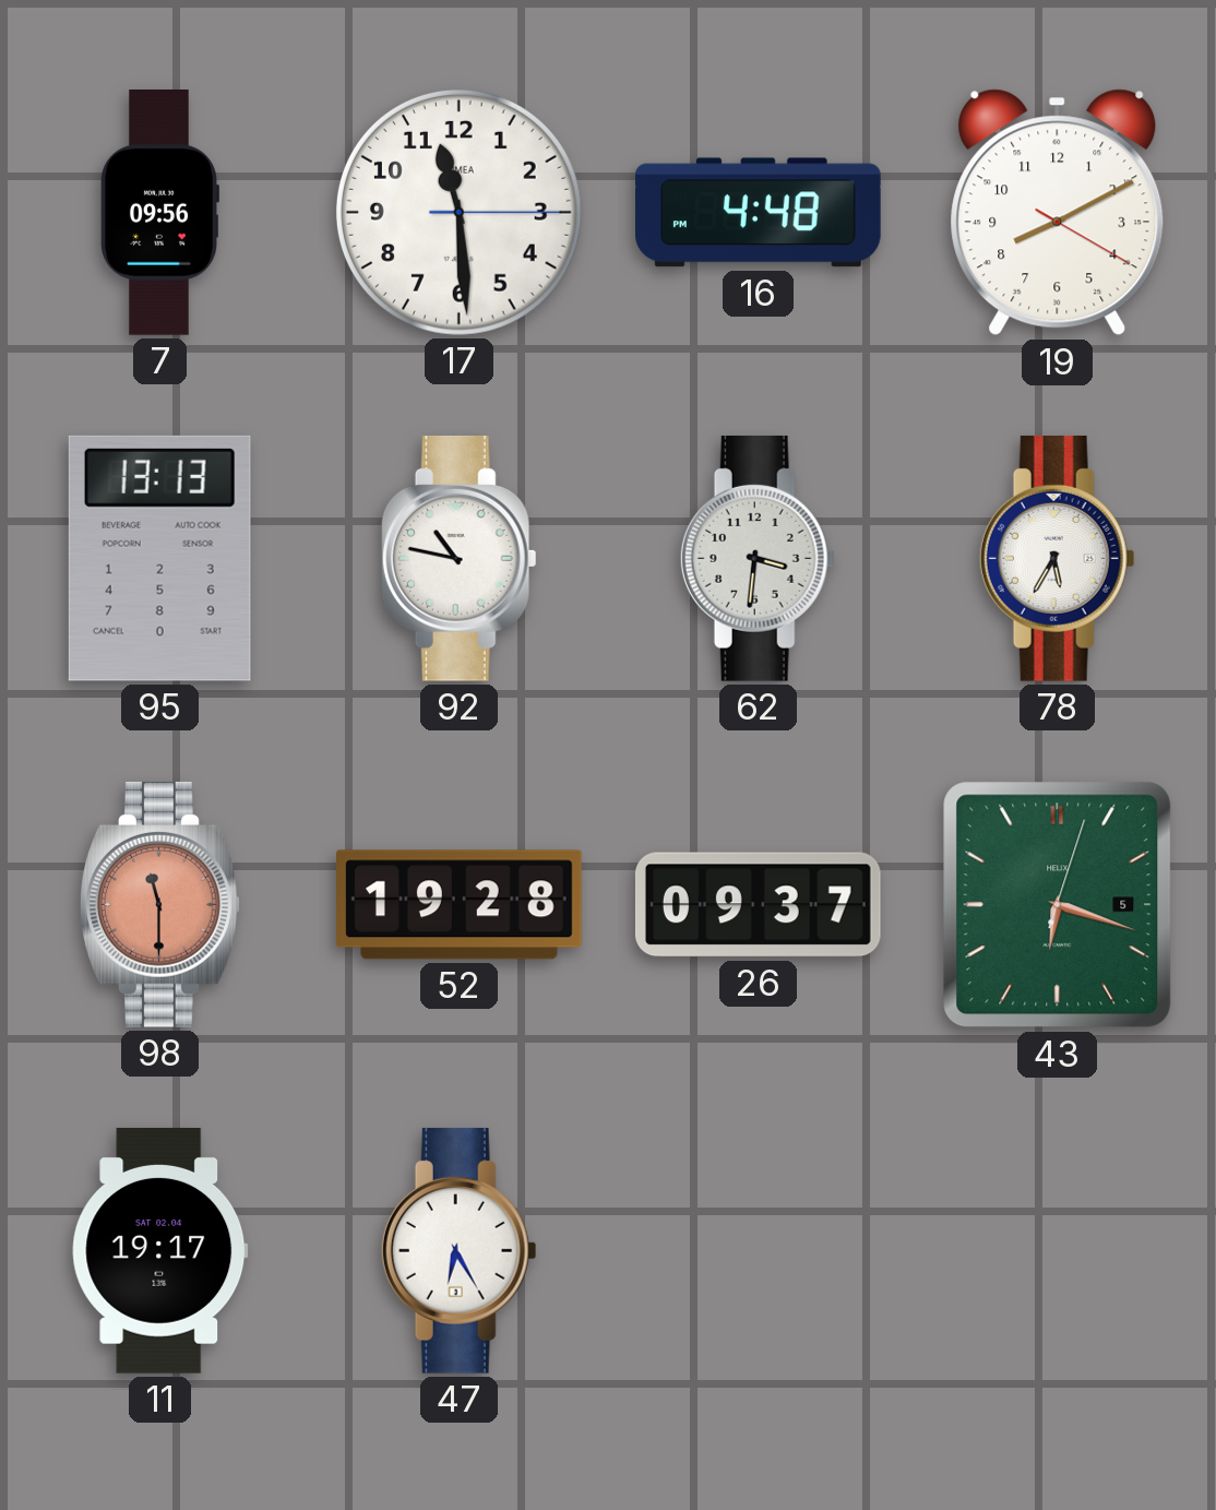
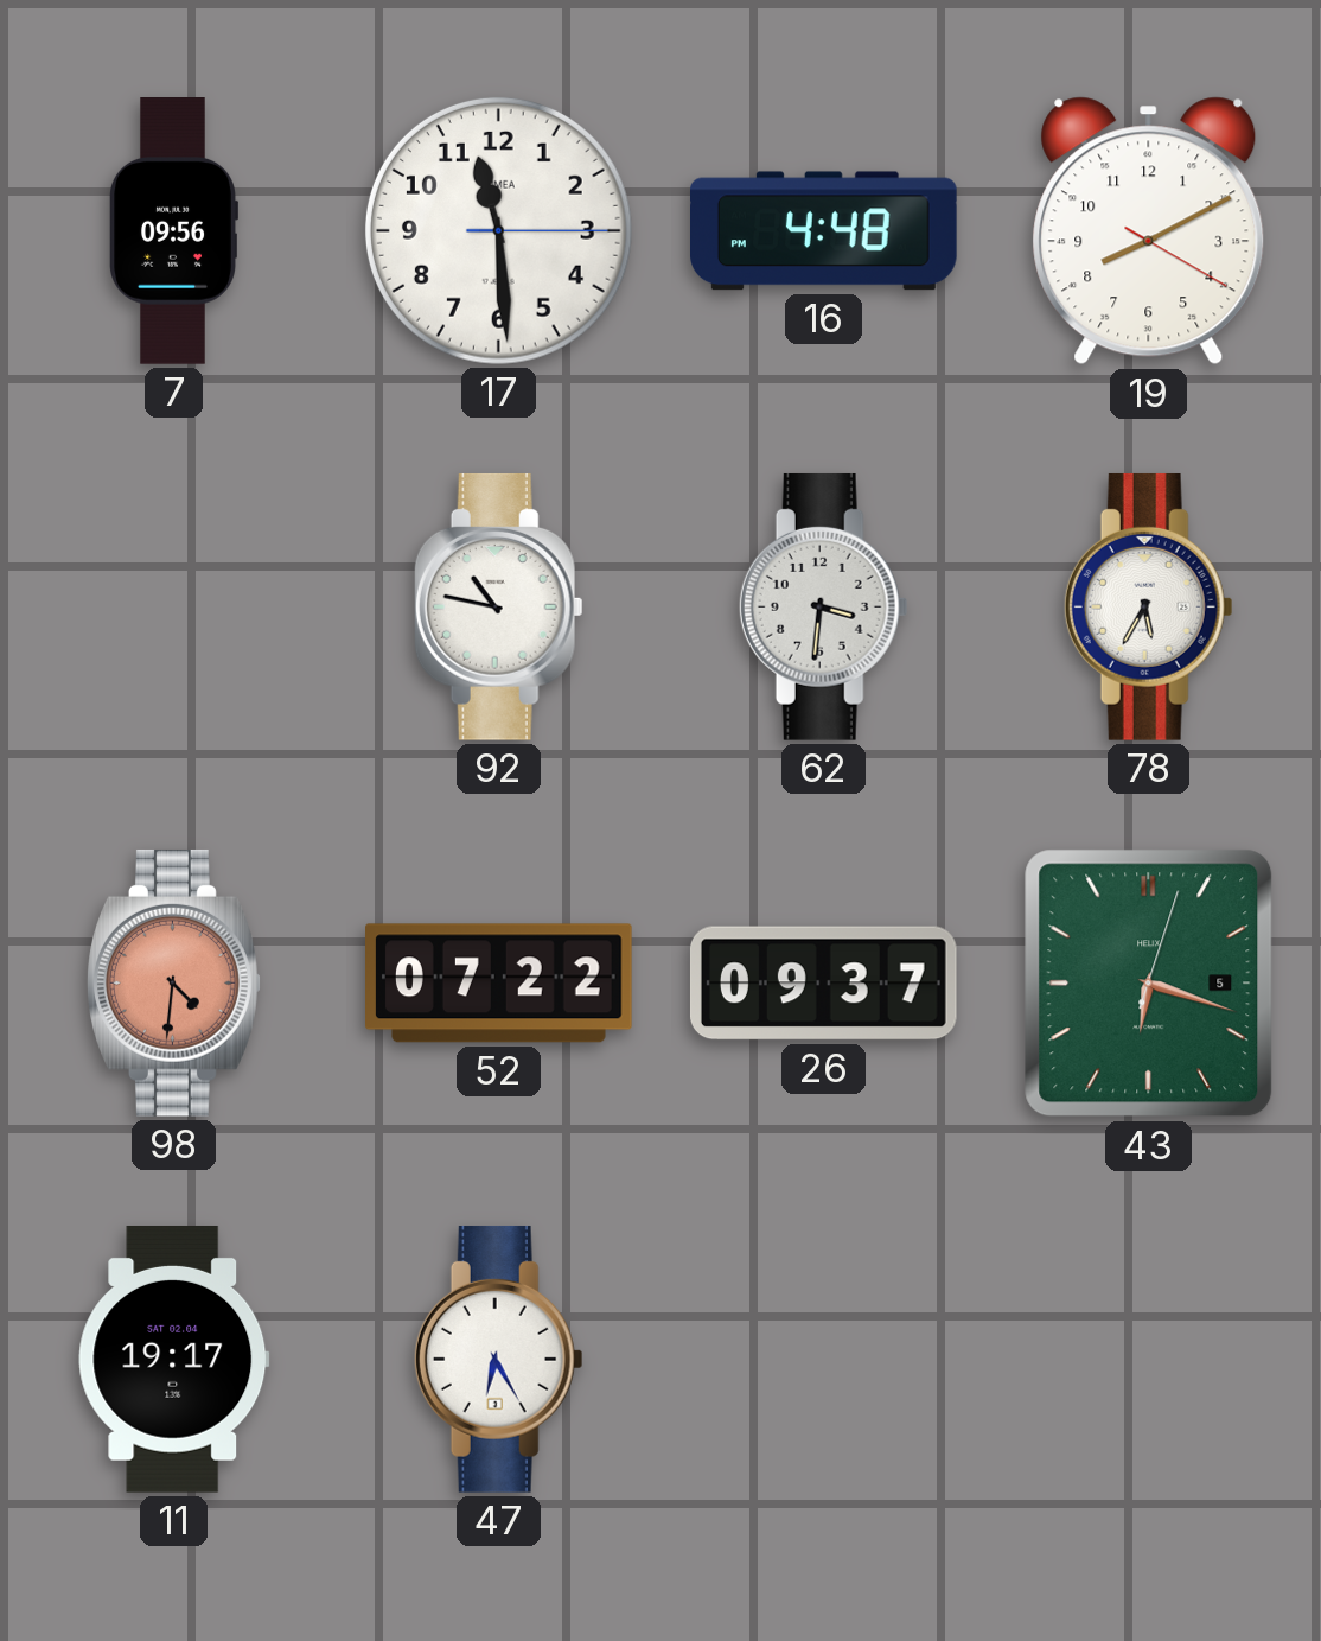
95: 13:13 -> none
98: 11:30 -> 4:31
52: 19:28 -> 07:22
